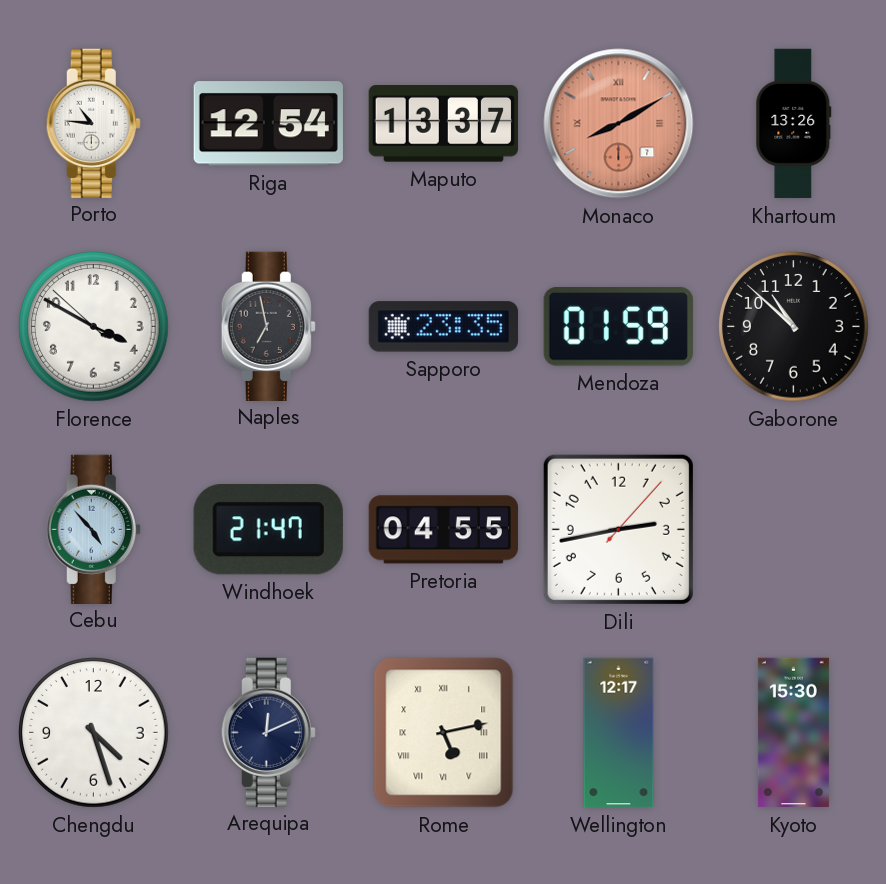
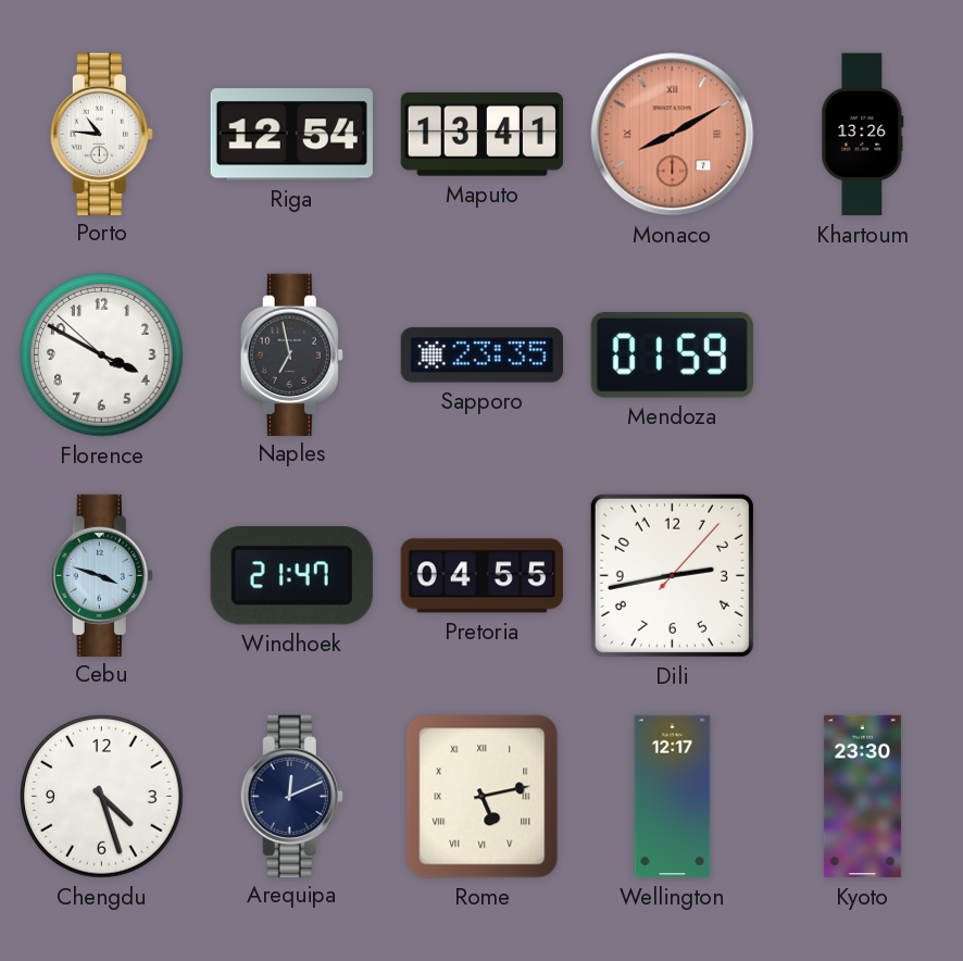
Maputo: 13:37 -> 13:41
Gaborone: 10:52 -> none
Cebu: 4:53 -> 3:48
Kyoto: 15:30 -> 23:30
